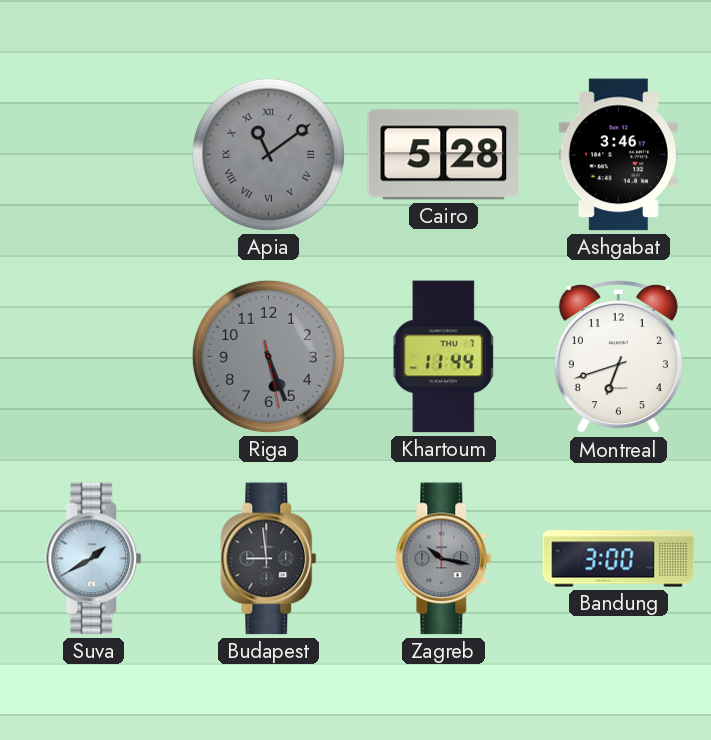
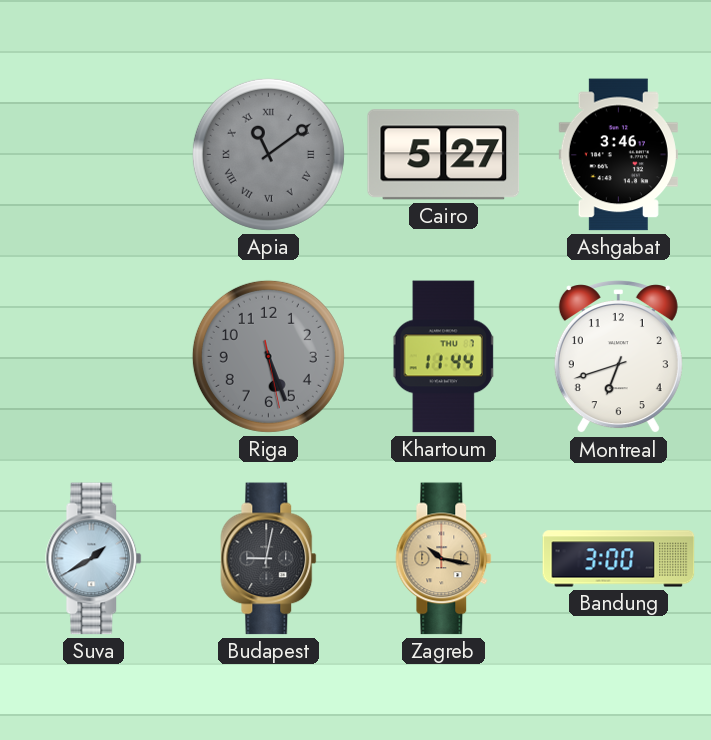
Cairo: 5:28 -> 5:27
Budapest: 8:59 -> 9:02
Zagreb dial: grey -> champagne
